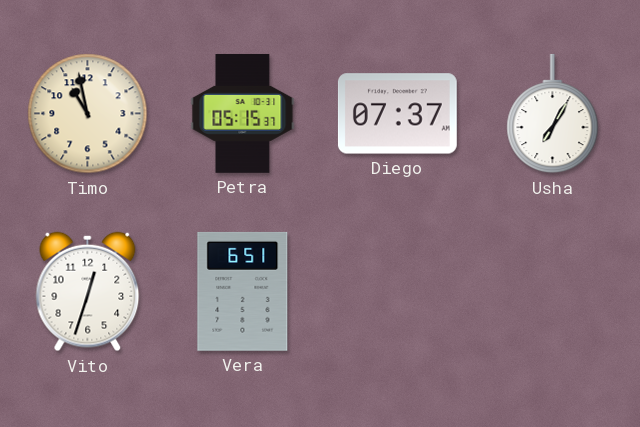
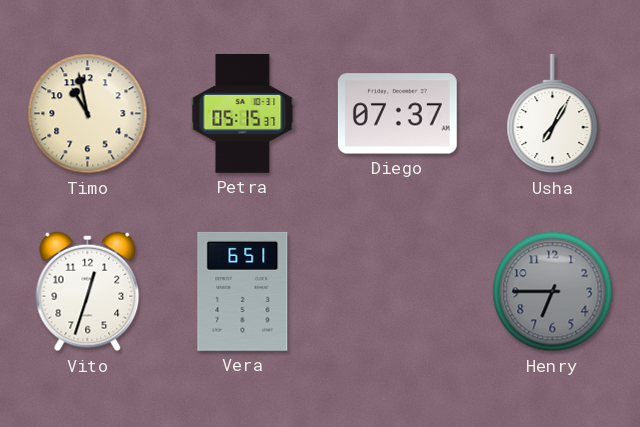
Henry: none -> 6:45
